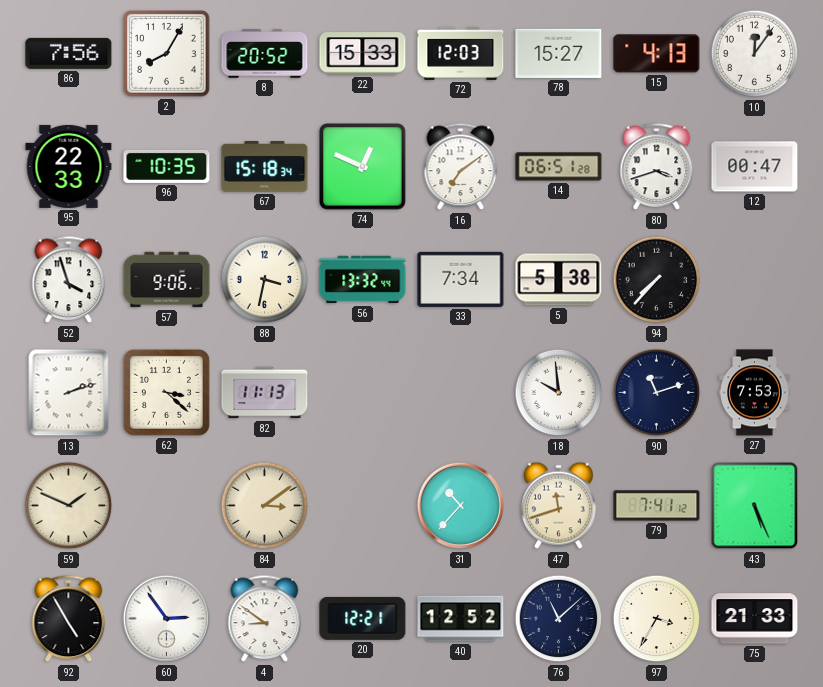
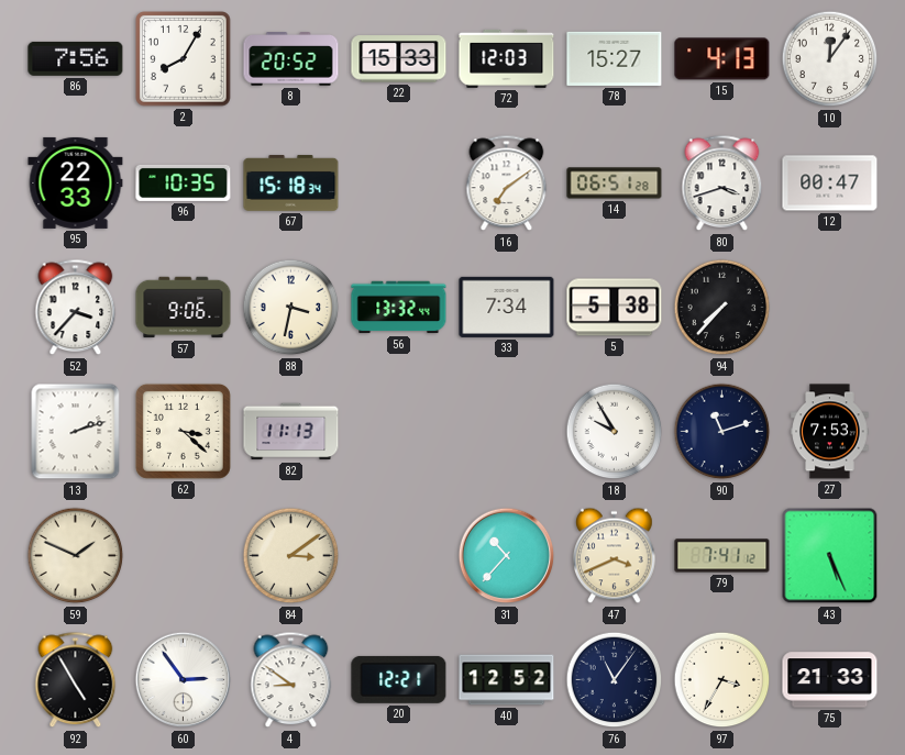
74: 12:49 -> none
52: 3:57 -> 3:37
18: 9:59 -> 9:55
47: 11:42 -> 3:41
76: 11:08 -> 11:06
